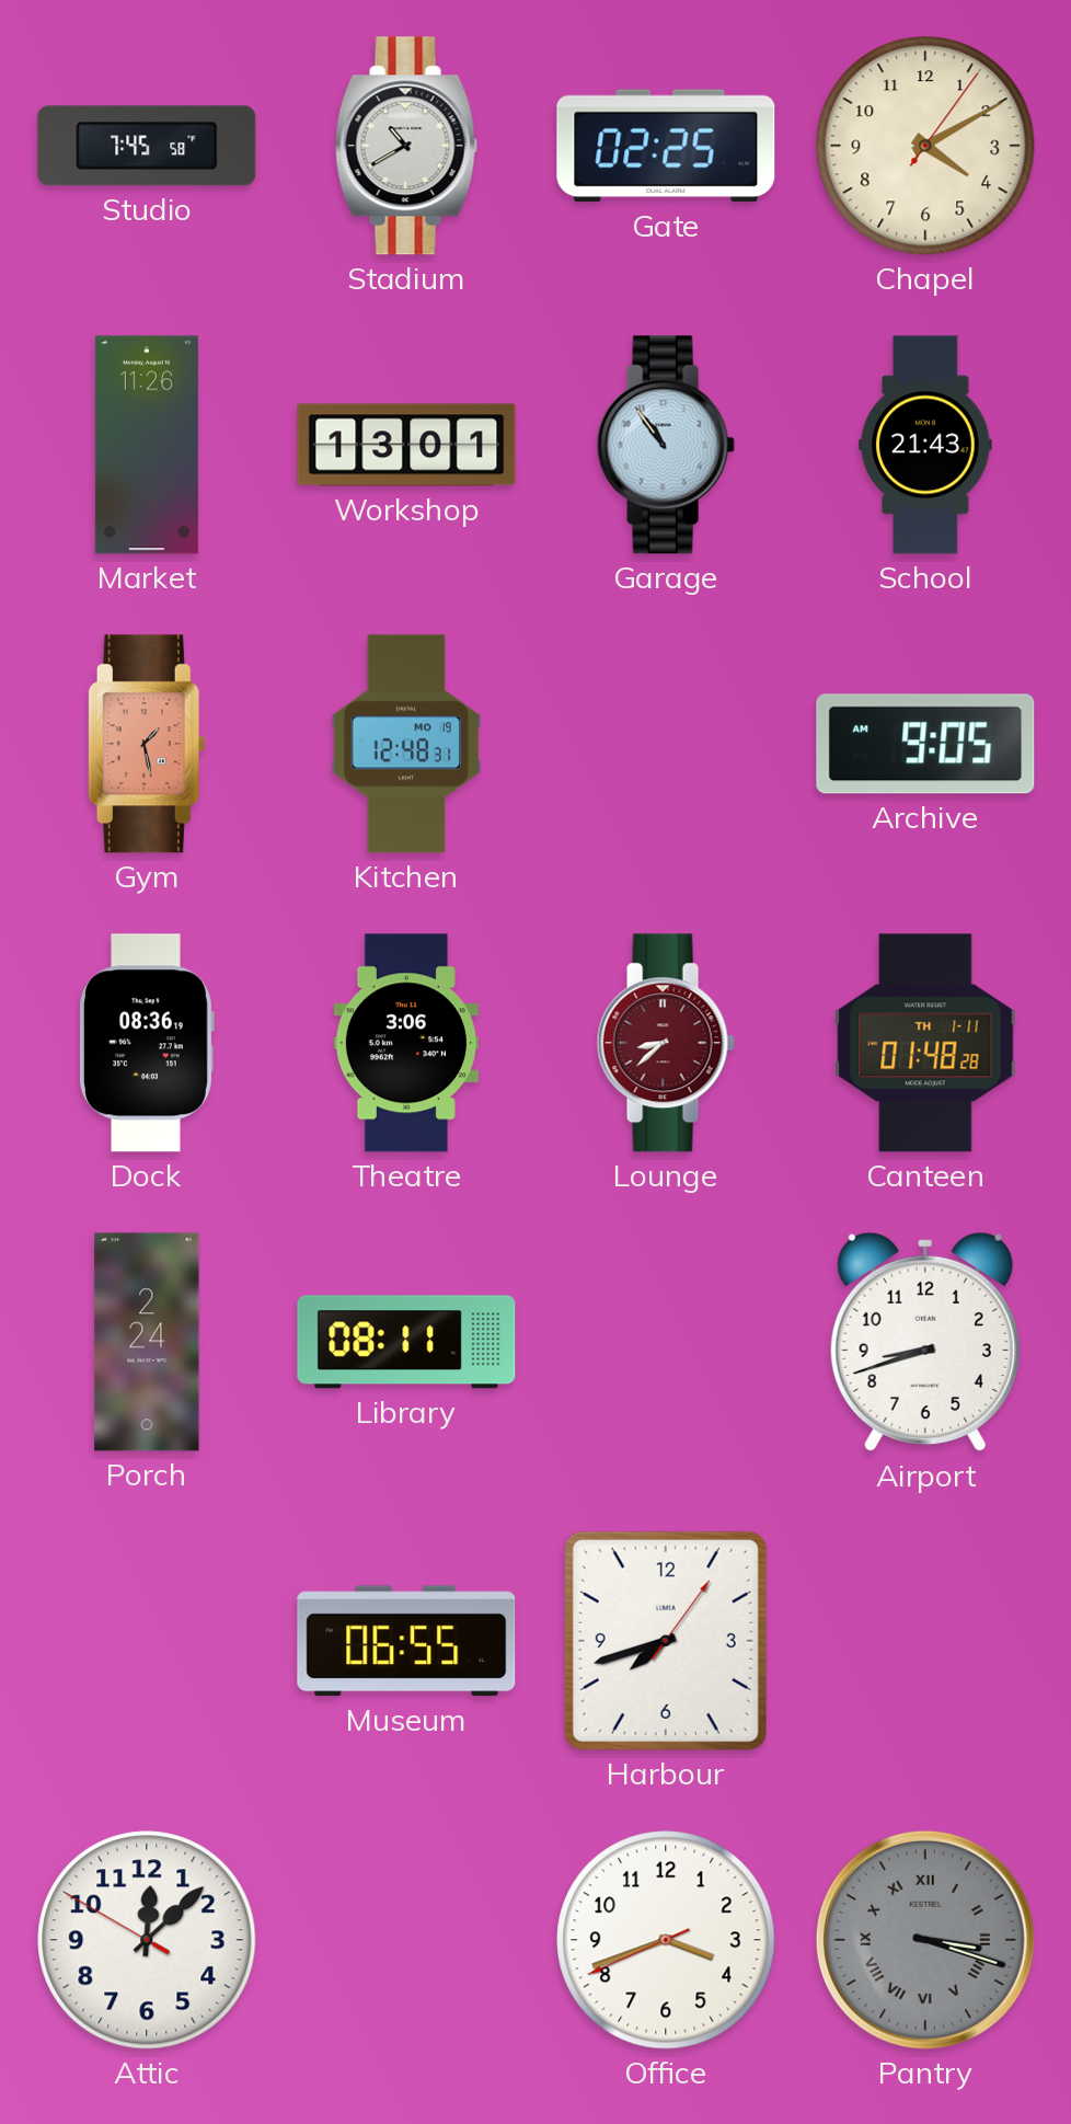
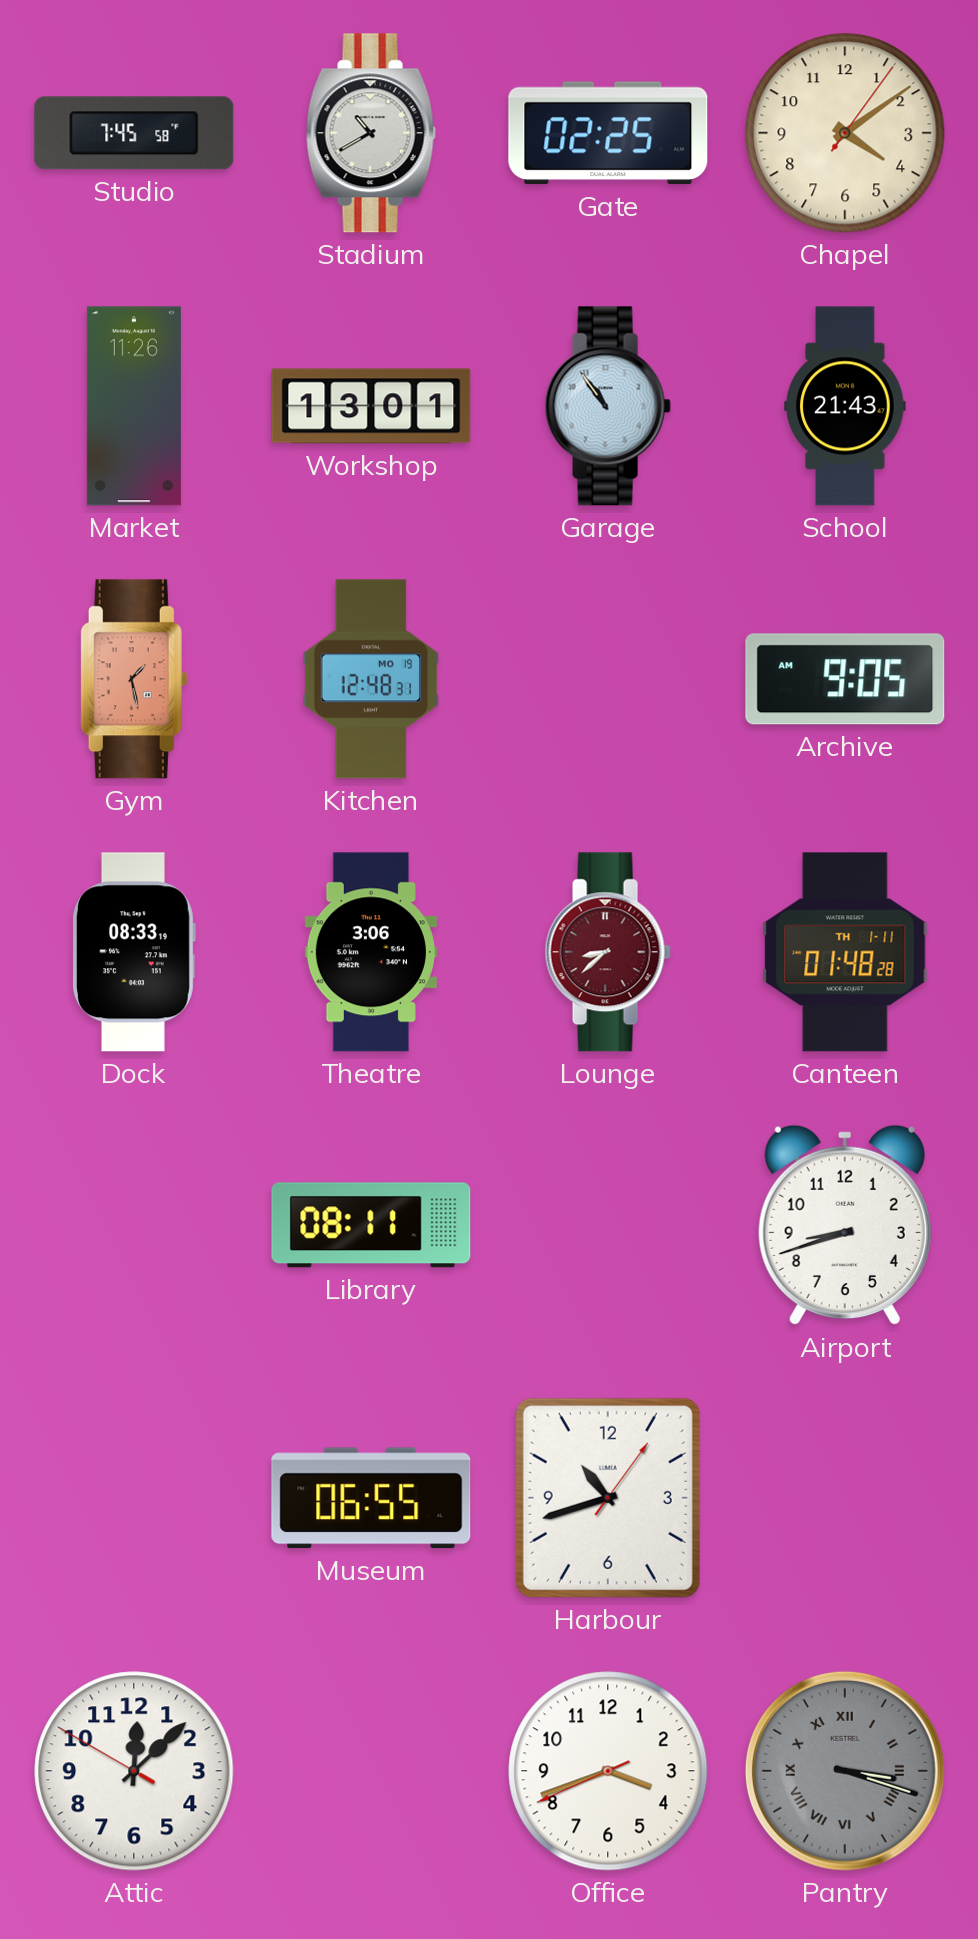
Chapel: 4:10 -> 4:09
Dock: 08:36 -> 08:33
Porch: 2:24 -> none
Harbour: 7:42 -> 10:42
